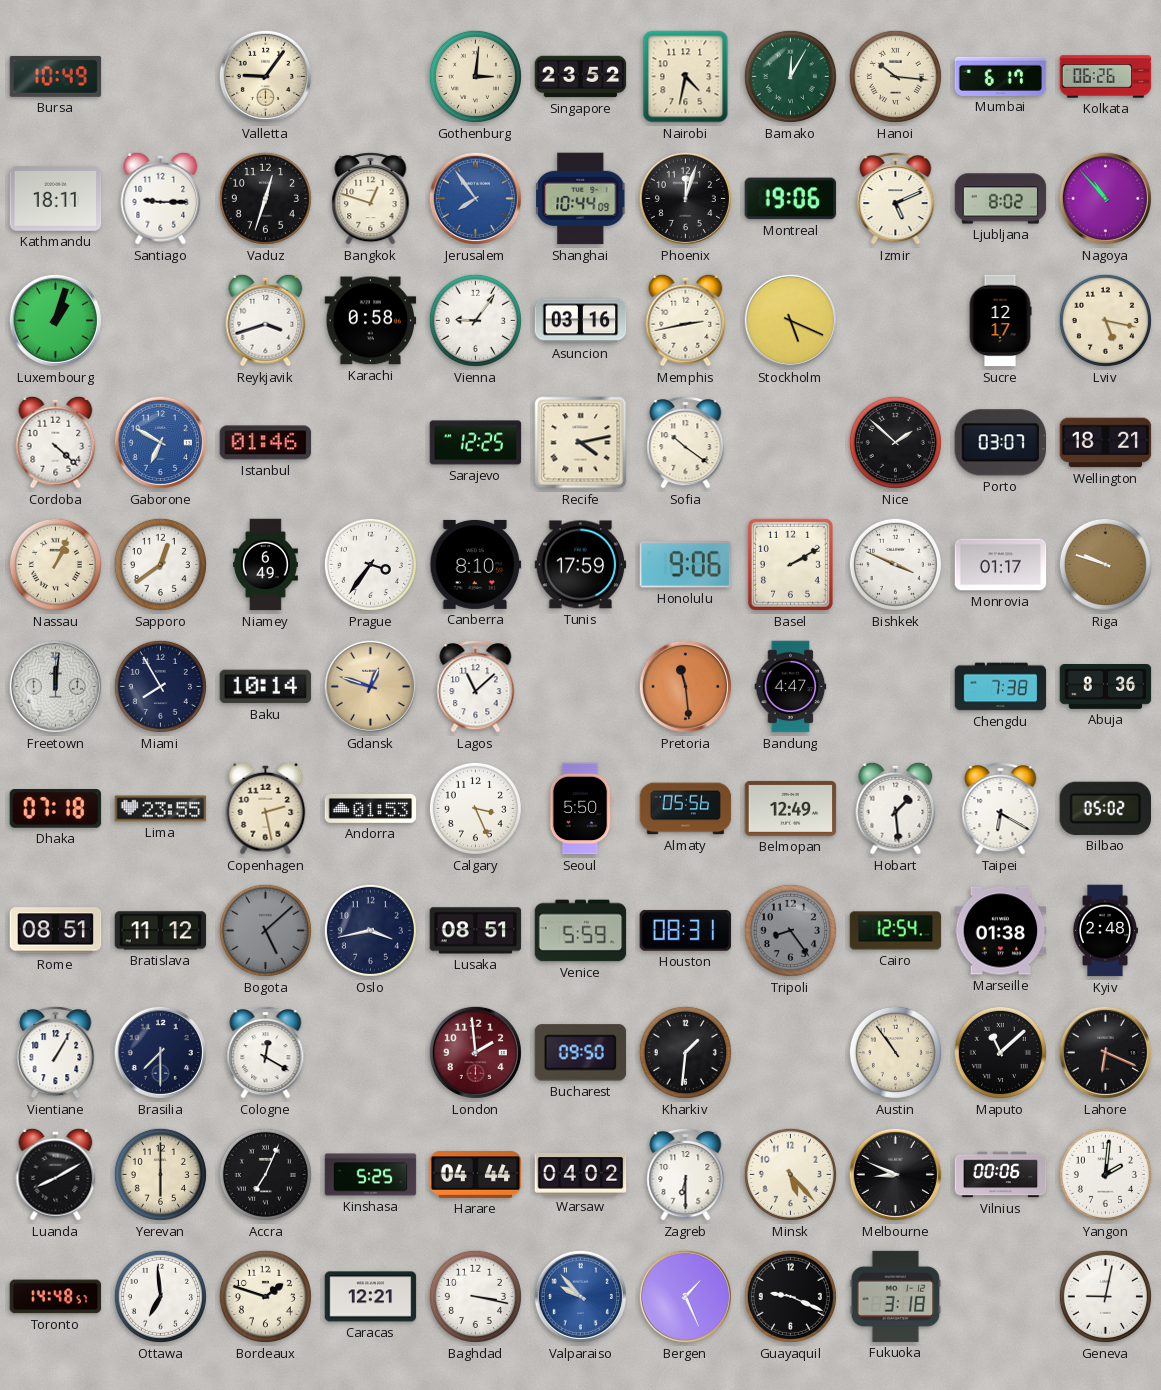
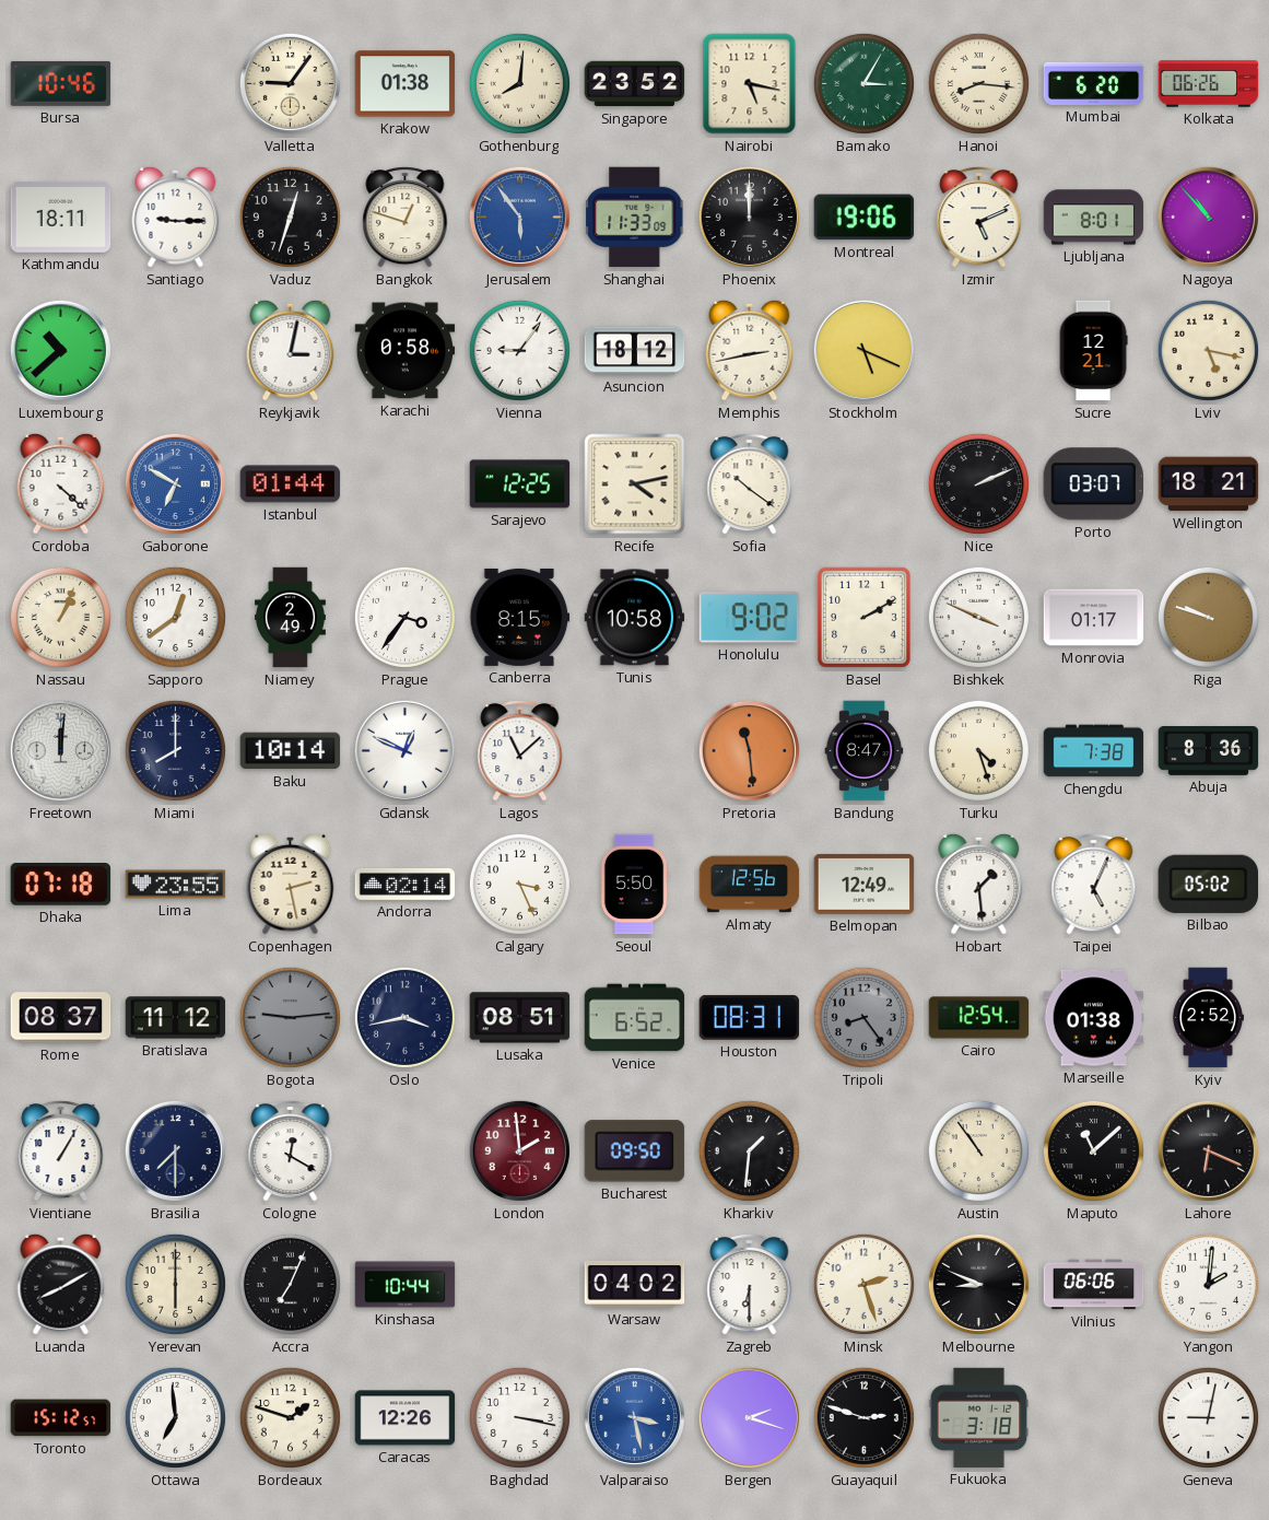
Bursa: 10:49 -> 10:46
Krakow: none -> 01:38
Gothenburg: 3:01 -> 8:01
Nairobi: 4:32 -> 5:17
Bamako: 12:05 -> 3:05
Hanoi: 10:16 -> 8:16
Mumbai: 6:17 -> 6:20
Jerusalem: 7:54 -> 5:54
Shanghai: 10:44 -> 11:33
Phoenix: 12:03 -> 12:00
Ljubljana: 8:02 -> 8:01
Luxembourg: 1:03 -> 10:38
Reykjavik: 3:42 -> 3:02
Asuncion: 03:16 -> 18:12
Sucre: 12:17 -> 12:21
Istanbul: 01:46 -> 01:44
Nice: 1:52 -> 2:11
Niamey: 6:49 -> 2:49
Canberra: 8:10 -> 8:15
Tunis: 17:59 -> 10:58
Honolulu: 9:06 -> 9:02
Miami: 7:55 -> 8:00
Gdansk: 12:48 -> 12:49
Gdansk dial: champagne -> white
Bandung: 4:47 -> 8:47
Turku: none -> 4:27
Andorra: 01:53 -> 02:14
Almaty: 05:56 -> 12:56
Taipei: 6:20 -> 5:04
Rome: 08:51 -> 08:37
Bogota: 5:08 -> 9:14
Venice: 5:59 -> 6:52
Kyiv: 2:48 -> 2:52
Kinshasa: 5:25 -> 10:44
Harare: 04:44 -> none
Minsk: 5:23 -> 2:27
Vilnius: 00:06 -> 06:06
Toronto: 14:48 -> 15:12
Caracas: 12:21 -> 12:26
Valparaiso: 9:53 -> 3:28
Bergen: 1:26 -> 2:18
Guayaquil: 9:19 -> 2:48
